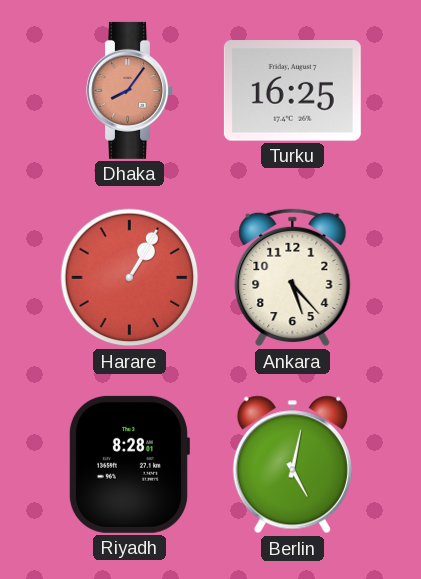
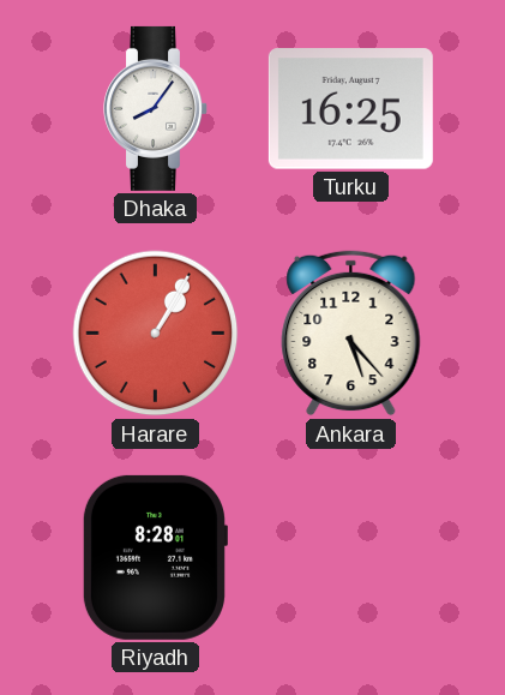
Dhaka dial: salmon -> white
Berlin: 5:02 -> none
